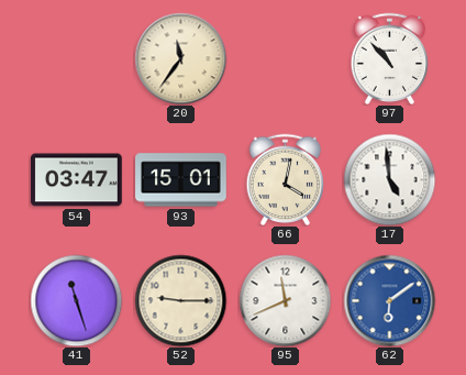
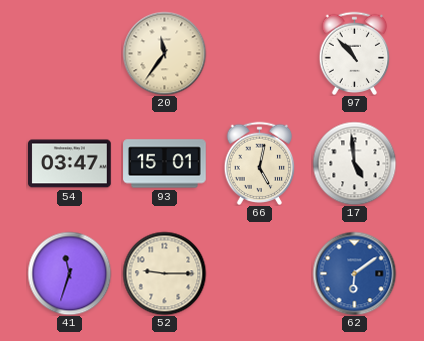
66: 4:02 -> 5:02
41: 11:27 -> 11:33
95: 11:41 -> none
